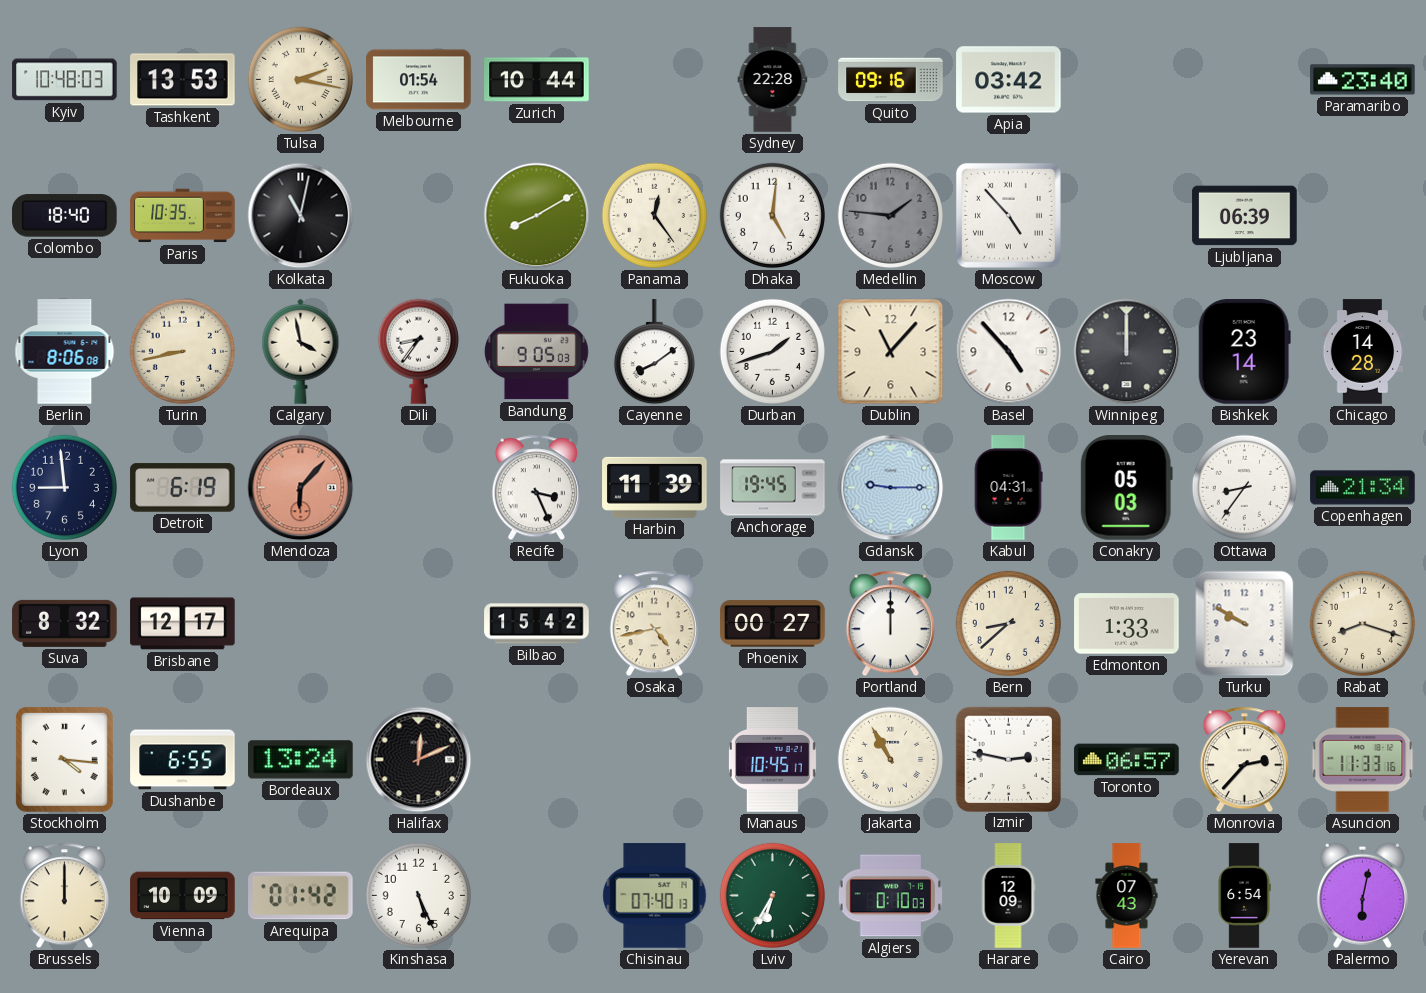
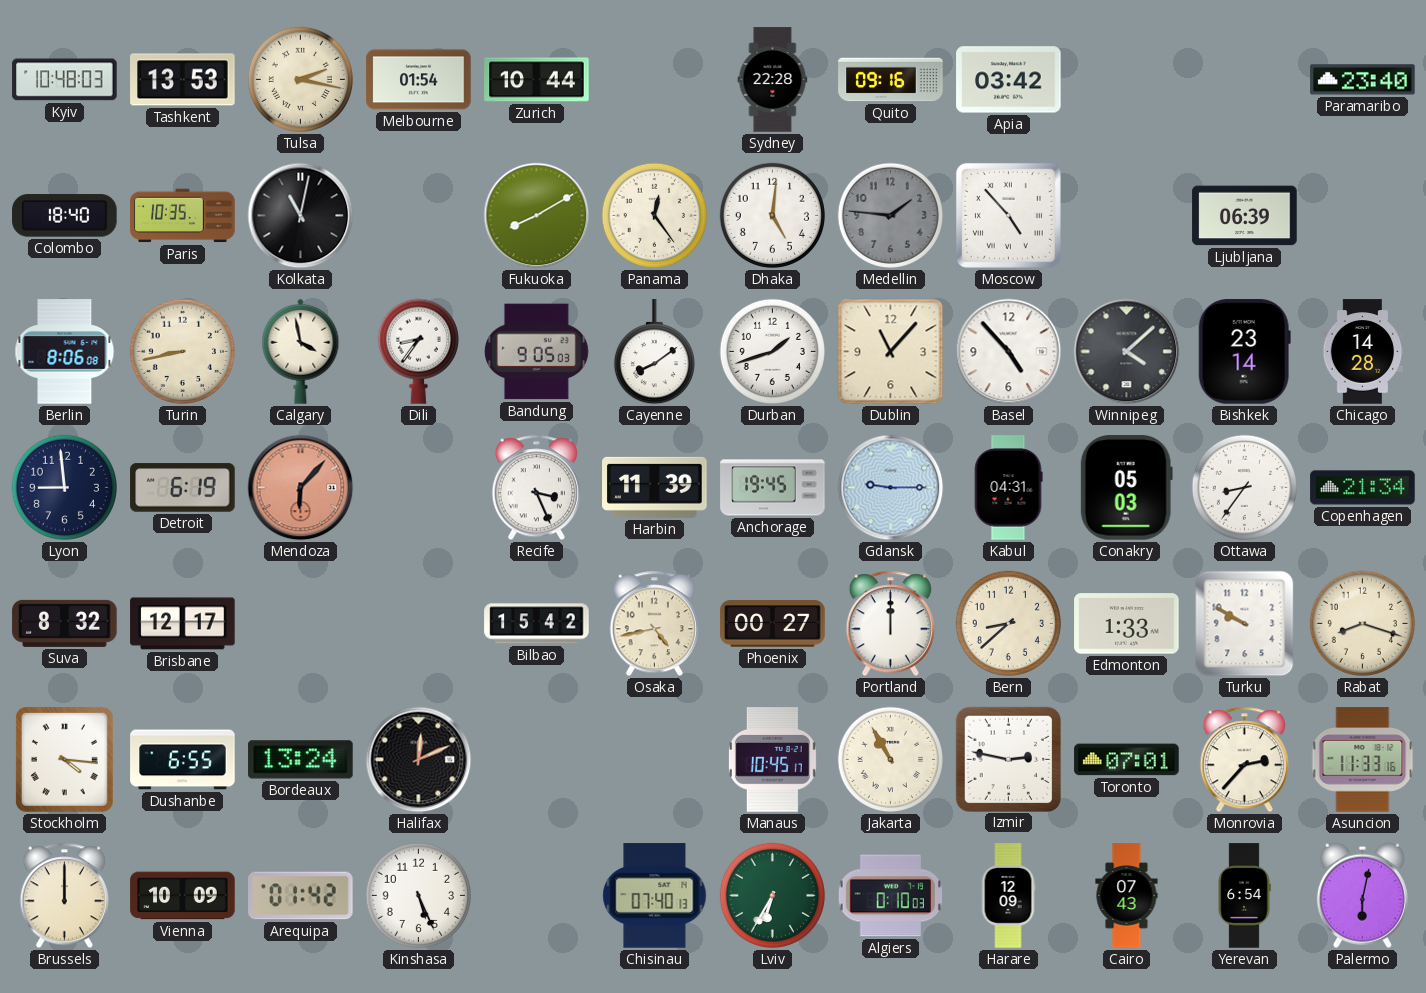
Winnipeg: 12:00 -> 4:08
Toronto: 06:57 -> 07:01
